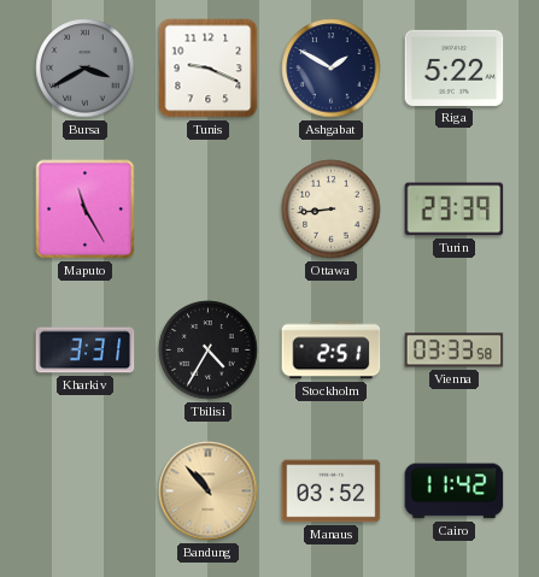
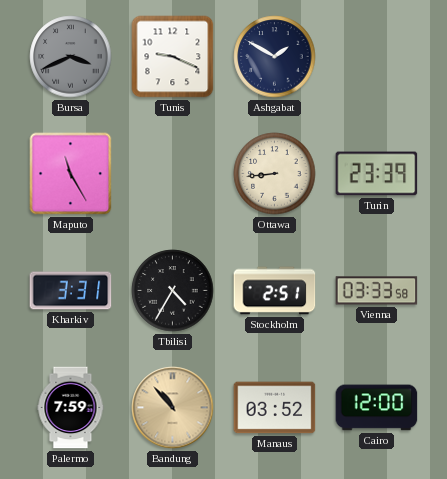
Bursa: 3:40 -> 3:41
Riga: 5:22 -> none
Palermo: none -> 7:59
Cairo: 11:42 -> 12:00
